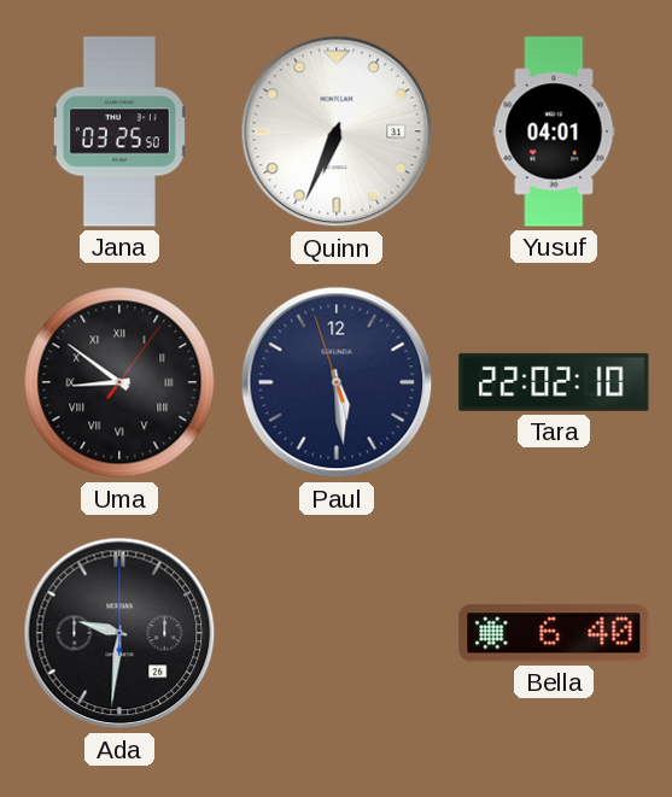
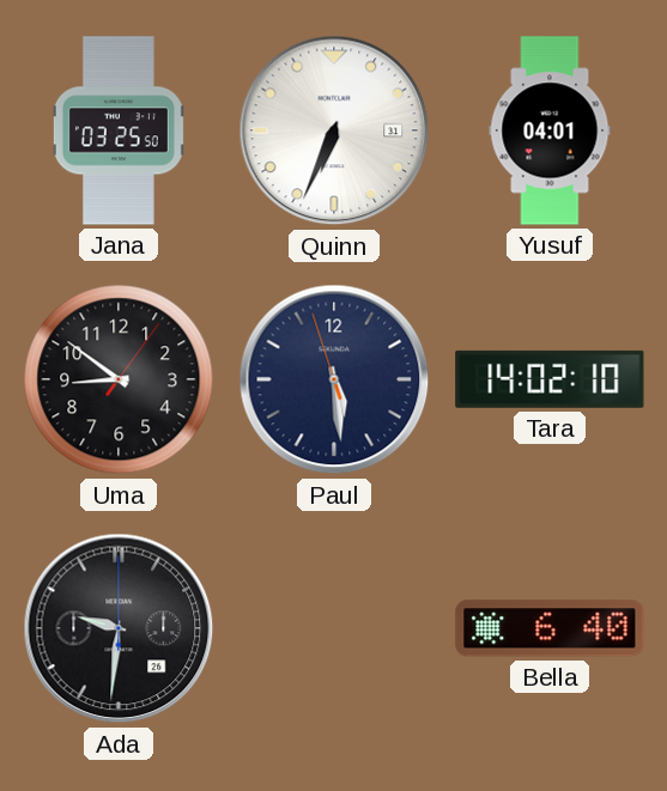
Uma numerals: Roman -> Arabic
Tara: 22:02 -> 14:02
